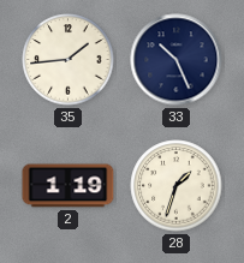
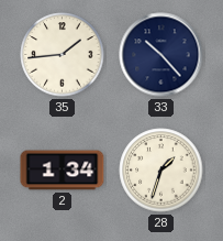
33: 10:26 -> 10:23
2: 1:19 -> 1:34
